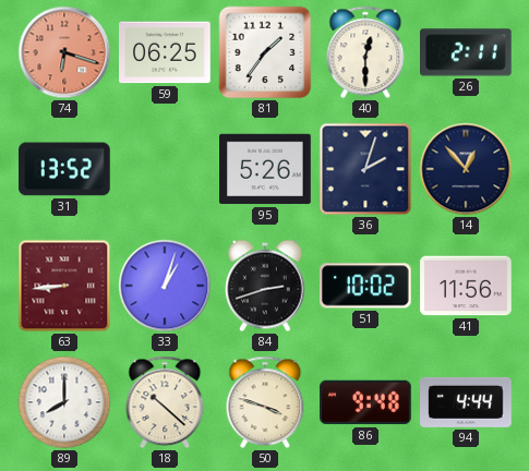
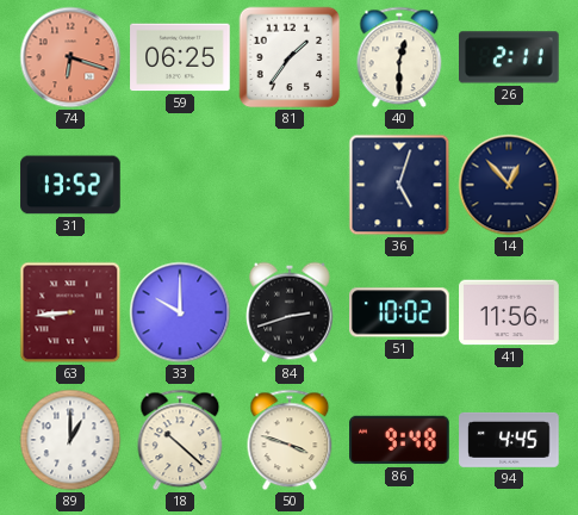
95: 5:26 -> none
36: 2:03 -> 5:03
33: 1:03 -> 10:00
89: 8:00 -> 1:00
94: 4:44 -> 4:45
